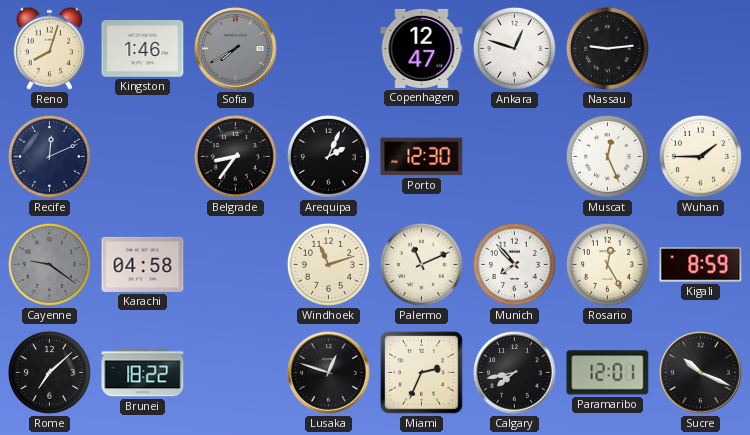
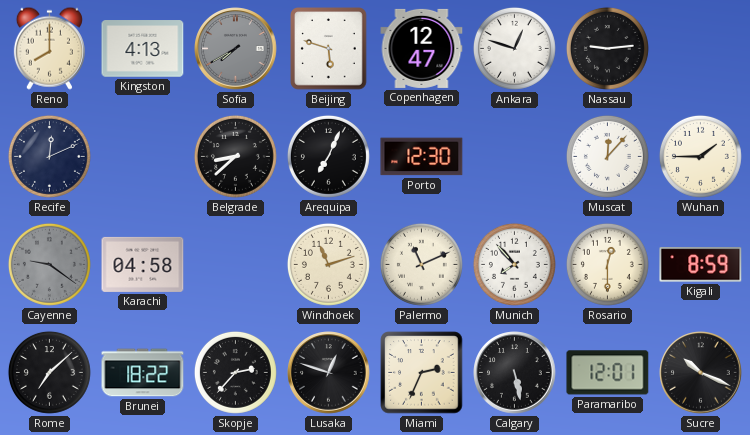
Reno: 8:03 -> 8:00
Kingston: 1:46 -> 4:13
Beijing: none -> 5:48
Belgrade: 8:36 -> 8:38
Arequipa: 2:04 -> 7:04
Muscat: 12:26 -> 12:07
Rosario: 12:25 -> 12:30
Skopje: none -> 2:37
Calgary: 7:43 -> 5:28
